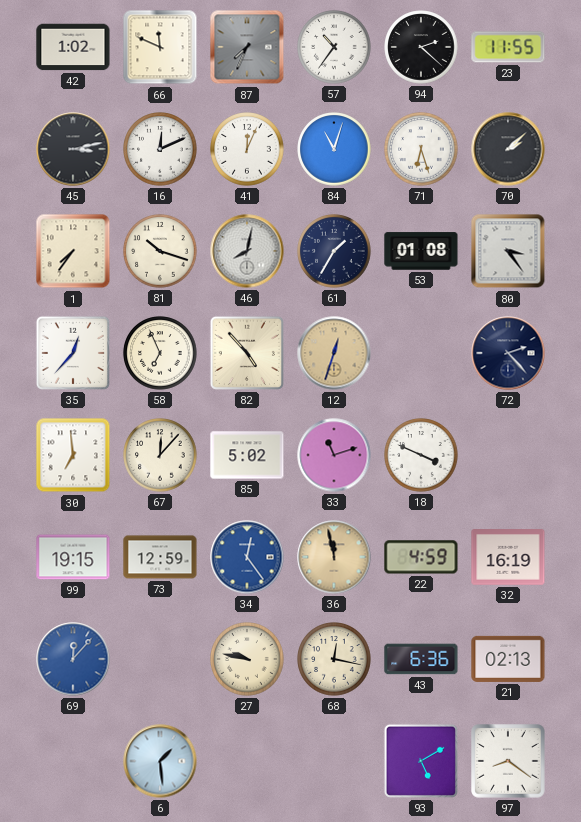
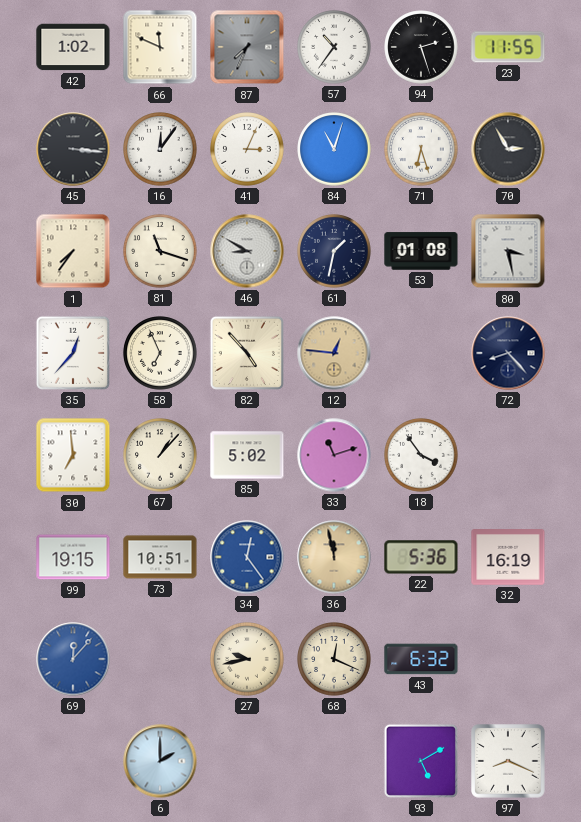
94: 2:22 -> 2:27
45: 3:13 -> 3:16
16: 12:11 -> 12:06
41: 12:04 -> 3:04
70: 2:08 -> 2:55
81: 10:18 -> 11:18
46: 8:02 -> 8:50
61: 1:35 -> 1:32
80: 3:24 -> 3:28
12: 12:33 -> 12:46
72: 2:23 -> 8:23
67: 12:07 -> 1:07
18: 3:49 -> 3:54
73: 12:59 -> 10:51
22: 4:59 -> 5:36
27: 9:47 -> 9:43
68: 12:17 -> 12:19
43: 6:36 -> 6:32
21: 02:13 -> none
6: 1:29 -> 2:00
97: 8:21 -> 8:19
